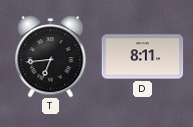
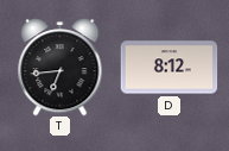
D: 8:11 -> 8:12
